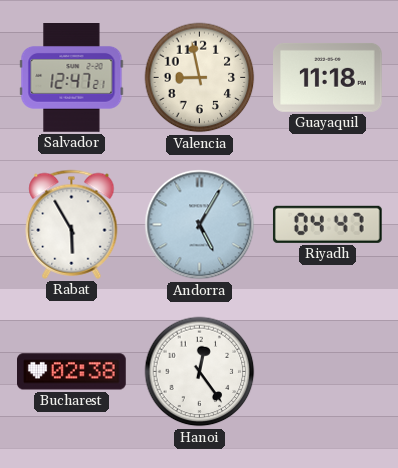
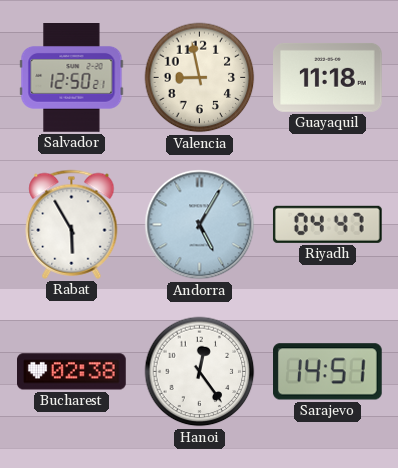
Salvador: 12:47 -> 12:50
Sarajevo: none -> 14:51
